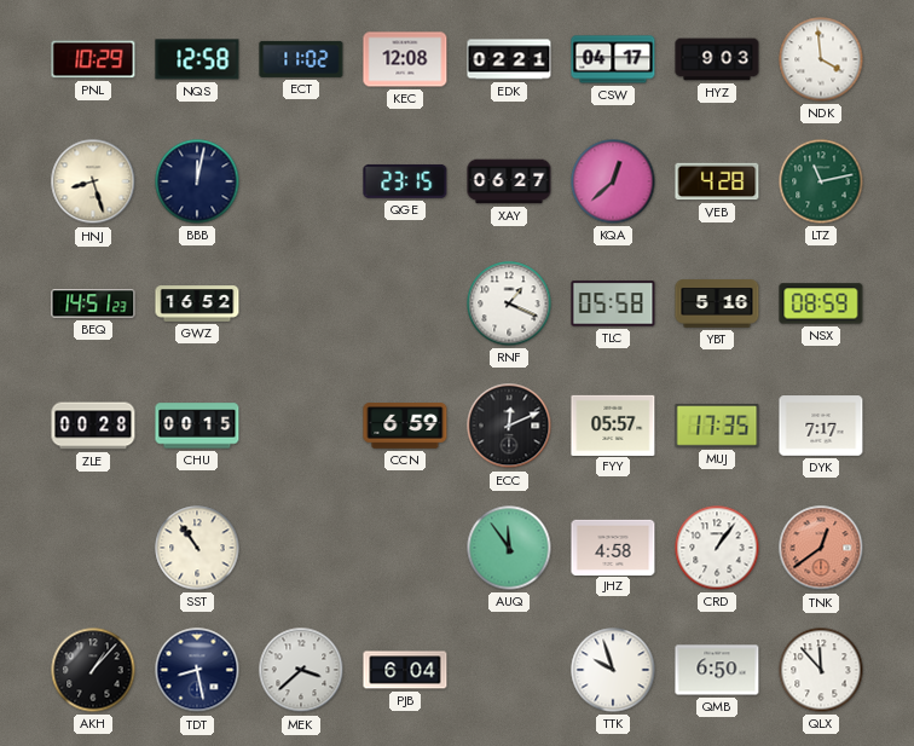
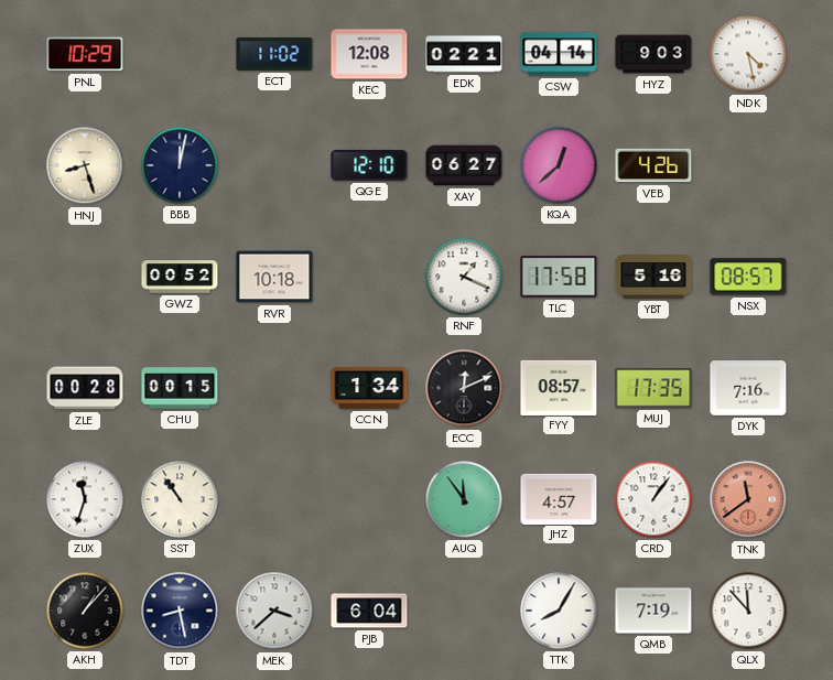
NQS: 12:58 -> none
CSW: 04:17 -> 04:14
NDK: 3:59 -> 4:28
QGE: 23:15 -> 12:10
VEB: 4:28 -> 4:26
LTZ: 11:13 -> none
BEQ: 14:51 -> none
GWZ: 16:52 -> 00:52
RVR: none -> 10:18
TLC: 05:58 -> 17:58
NSX: 08:59 -> 08:57
CCN: 6:59 -> 1:34
FYY: 05:57 -> 08:57
DYK: 7:17 -> 7:16
ZUX: none -> 11:33
JHZ: 4:58 -> 4:57
TNK: 12:39 -> 11:39
TTK: 9:57 -> 8:05
QMB: 6:50 -> 7:19
